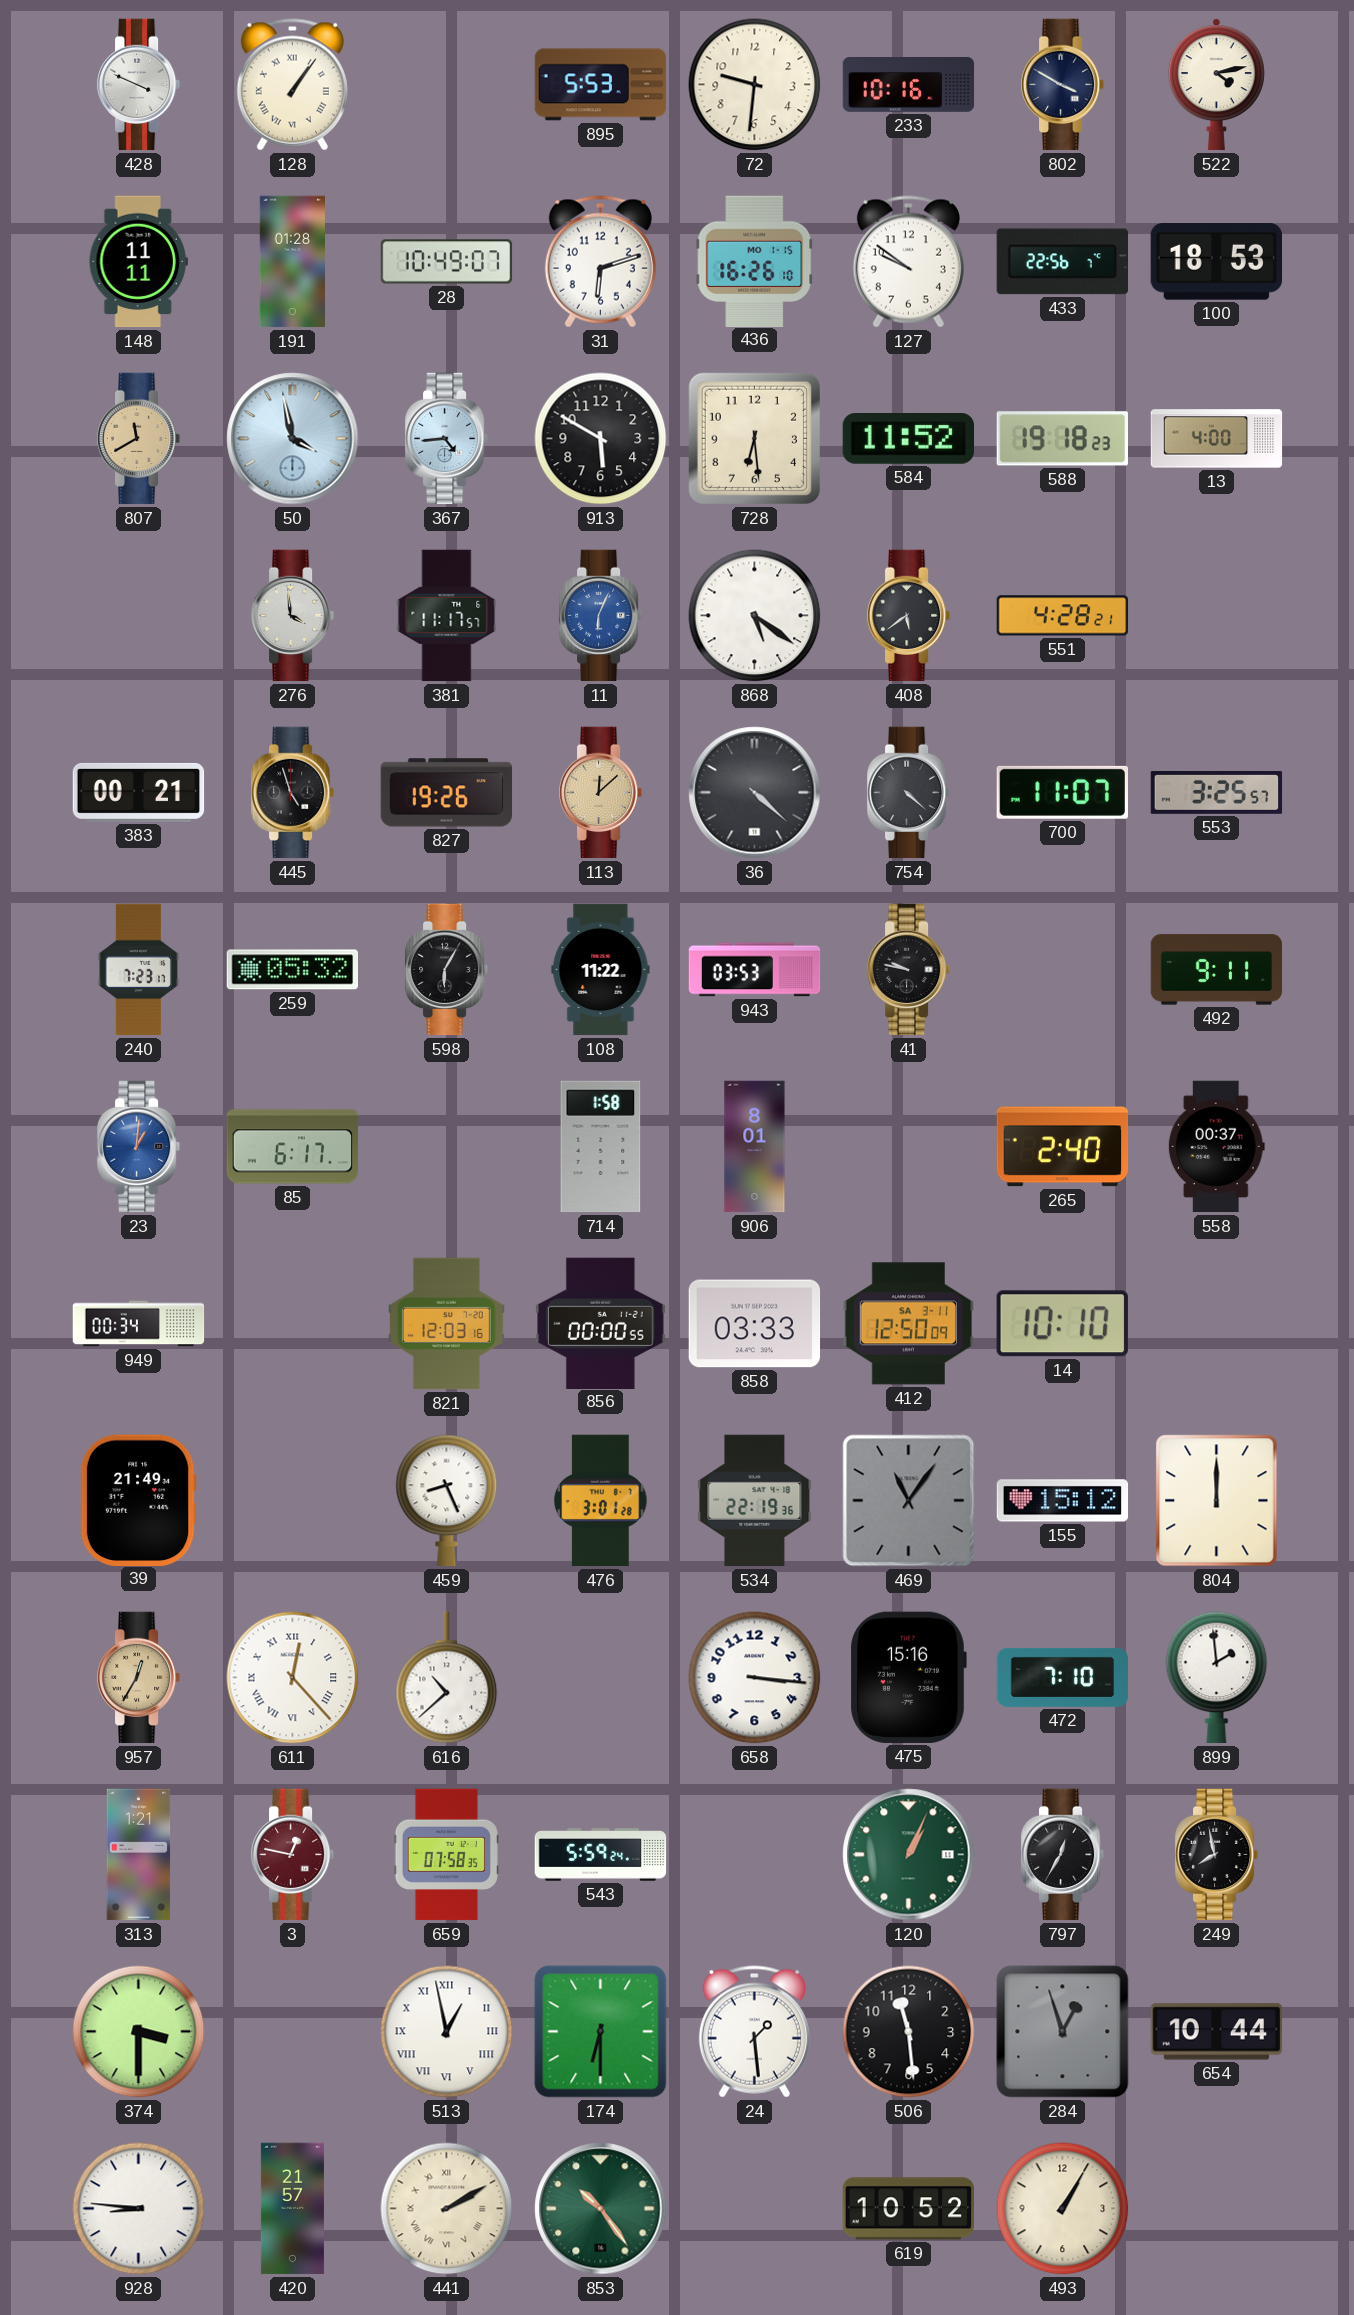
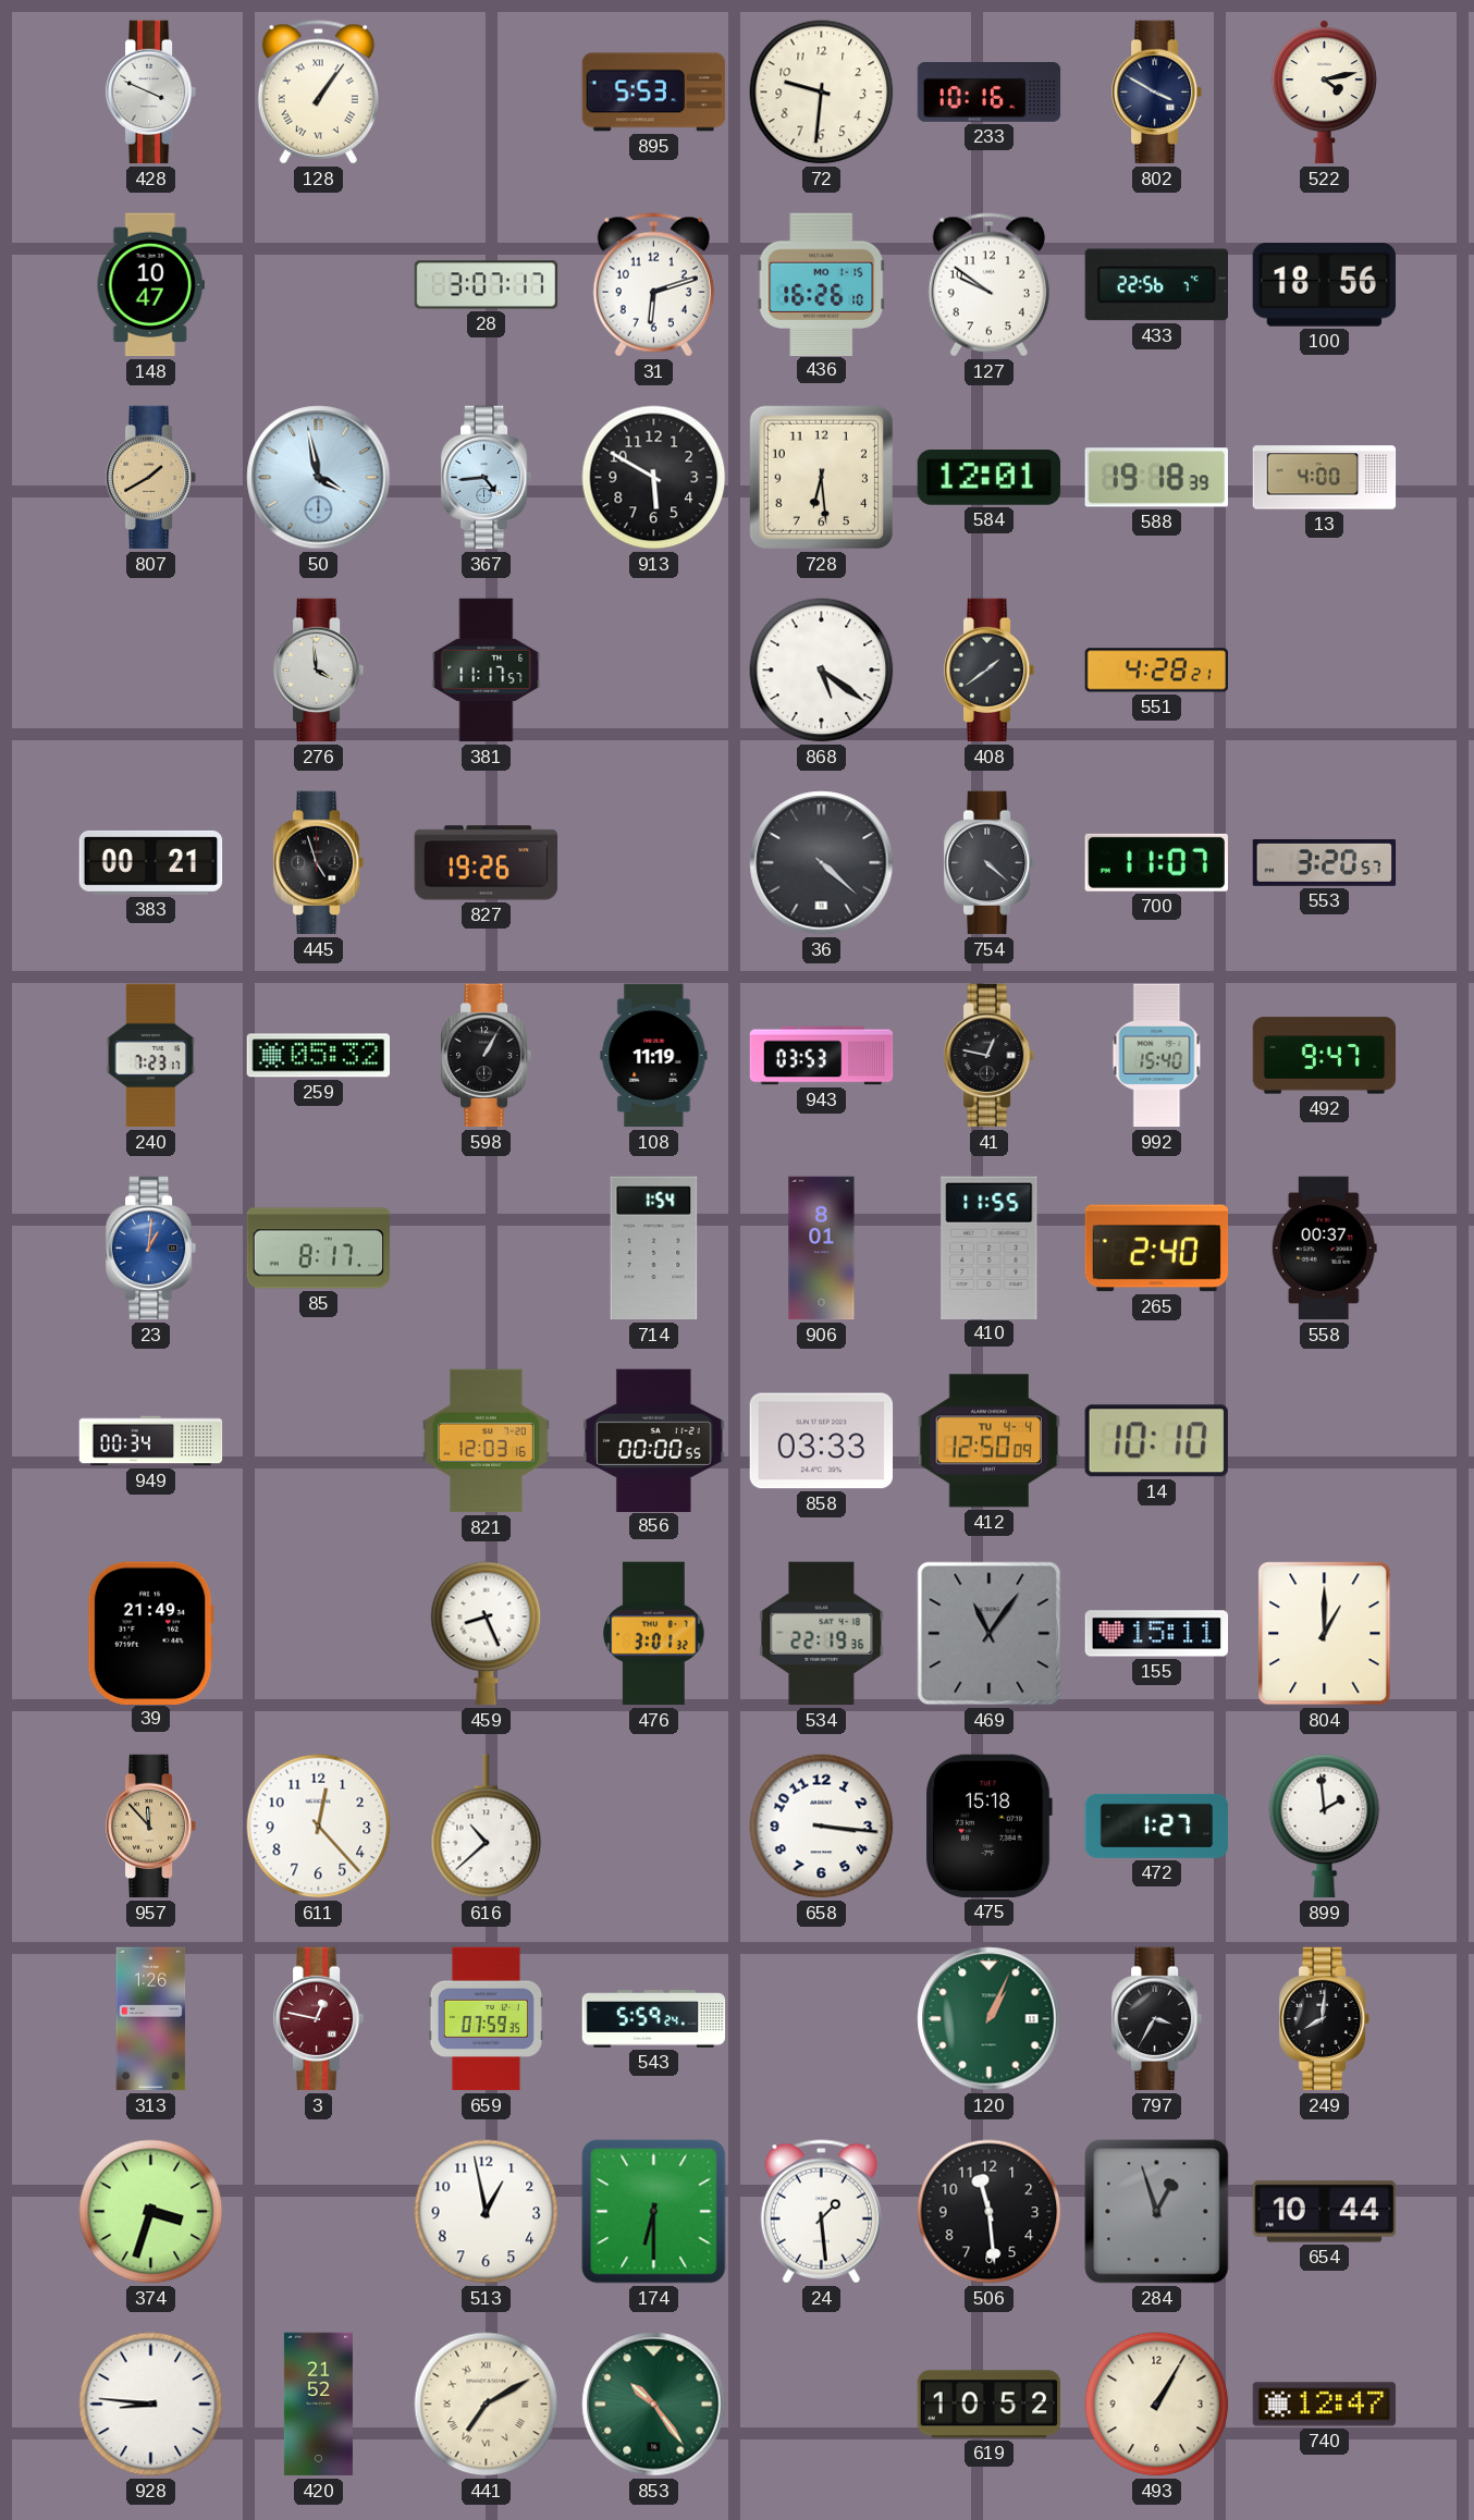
148: 11:11 -> 10:47
191: 01:28 -> none
28: 10:49 -> 3:07
100: 18:53 -> 18:56
807: 11:40 -> 1:40
584: 11:52 -> 12:01
588: 19:18:23 -> 19:18:39
11: 6:04 -> none
408: 5:39 -> 1:39
113: 12:08 -> none
553: 3:25 -> 3:20
598: 6:05 -> 1:05
108: 11:22 -> 11:19
41: 9:47 -> 12:47
992: none -> 15:40
492: 9:11 -> 9:47
85: 6:17 -> 8:17
714: 1:58 -> 1:54
410: none -> 11:55
412 date: SA 3-11 -> TU 4-4
476: 3:01:28 -> 3:01:32
155: 15:12 -> 15:11
804: 12:00 -> 1:00
957: 12:35 -> 11:53
611 numerals: Roman -> Arabic
475: 15:16 -> 15:18
472: 7:10 -> 1:27
313: 1:21 -> 1:26
659: 07:58 -> 07:59
797: 12:35 -> 3:35
249: 7:58 -> 8:01
374: 3:30 -> 3:33
513 numerals: Roman -> Arabic
420: 21:57 -> 21:52
441: 2:10 -> 7:10
740: none -> 12:47
